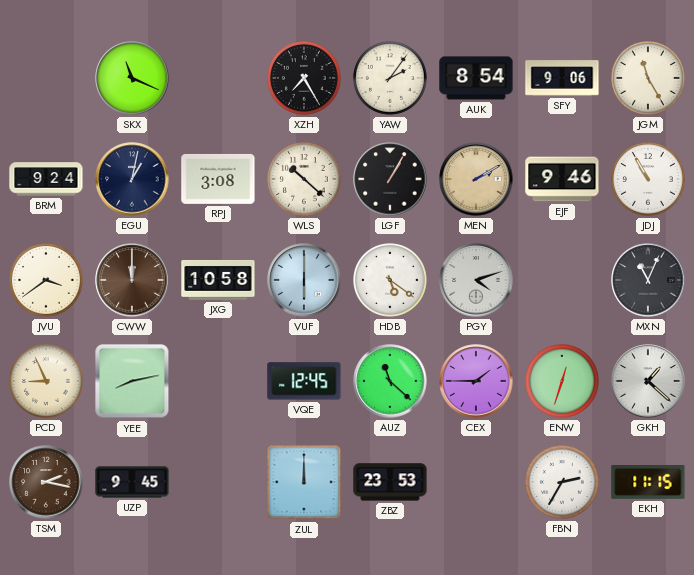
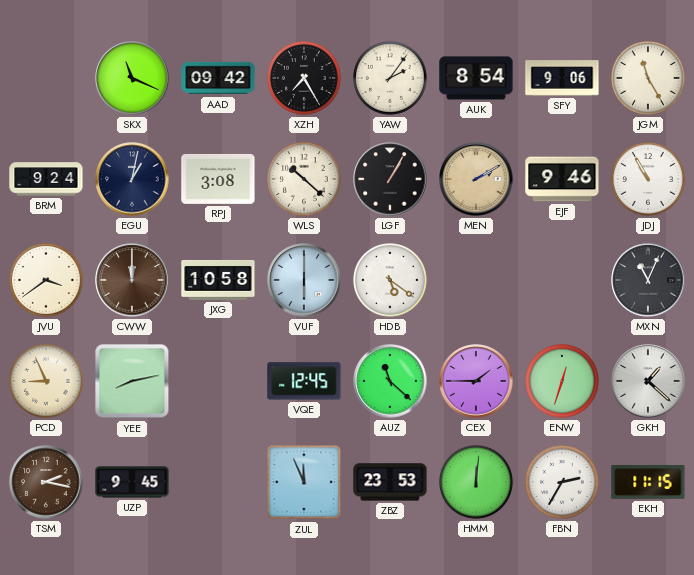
AAD: none -> 09:42
PGY: 4:12 -> none
ZUL: 12:00 -> 11:56
HMM: none -> 12:01
